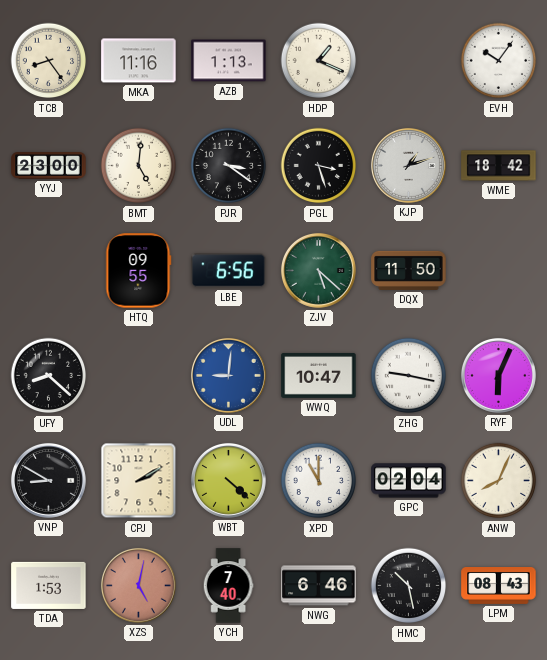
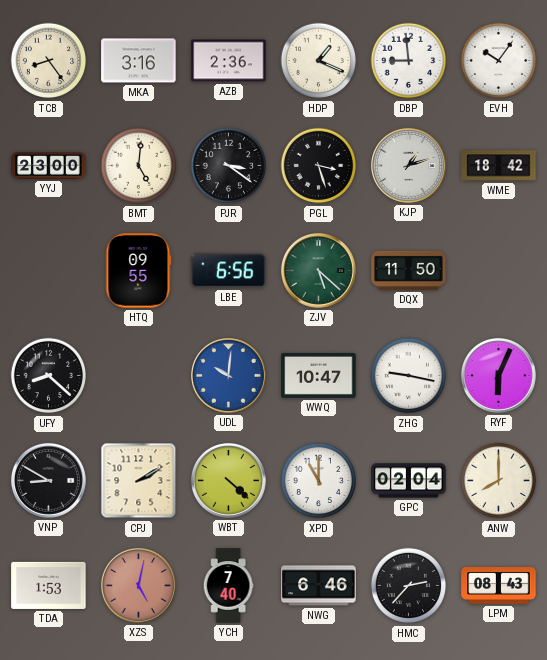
MKA: 11:16 -> 3:16
AZB: 1:13 -> 2:36
DBP: none -> 8:59
UDL: 9:01 -> 10:01
ANW: 8:04 -> 8:00
HMC: 10:28 -> 2:37
